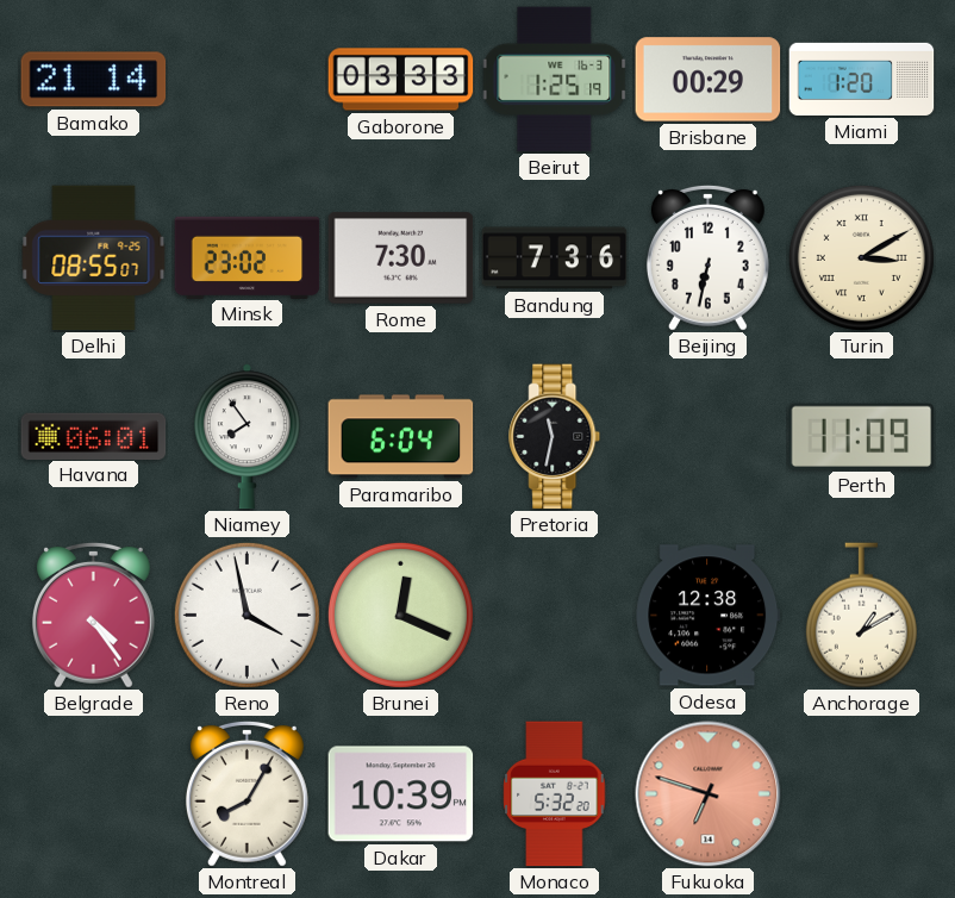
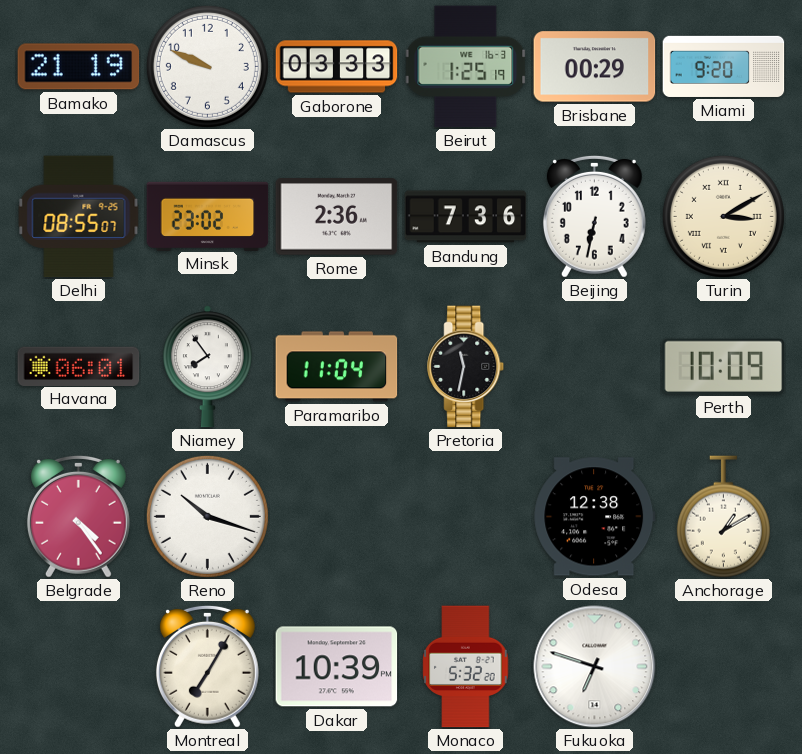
Bamako: 21:14 -> 21:19
Damascus: none -> 9:49
Miami: 1:20 -> 9:20
Rome: 7:30 -> 2:36
Paramaribo: 6:04 -> 11:04
Perth: 11:09 -> 10:09
Reno: 3:58 -> 10:18
Brunei: 12:19 -> none
Montreal: 8:05 -> 7:05
Fukuoka dial: salmon -> white
